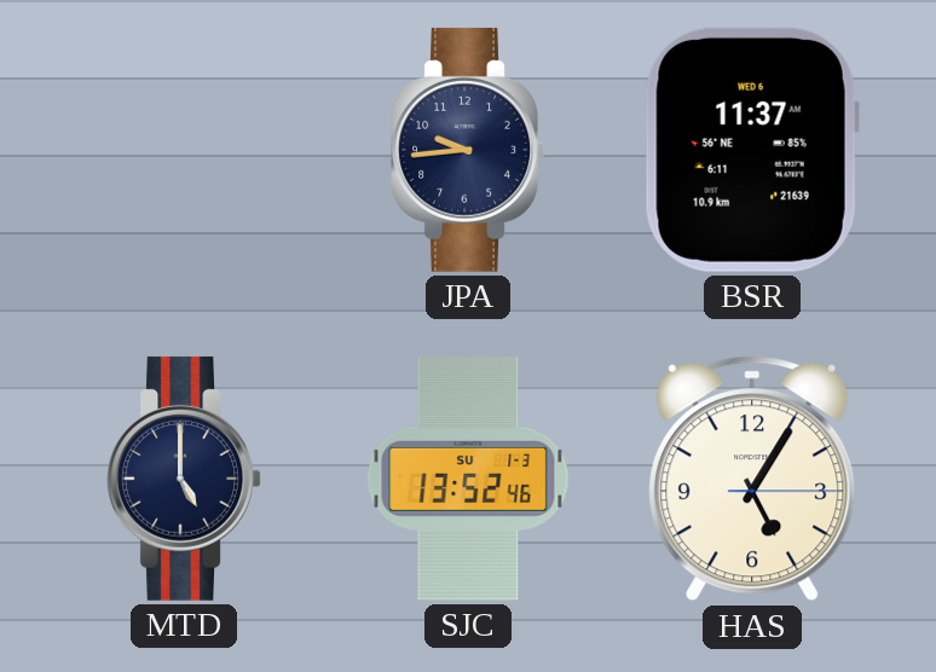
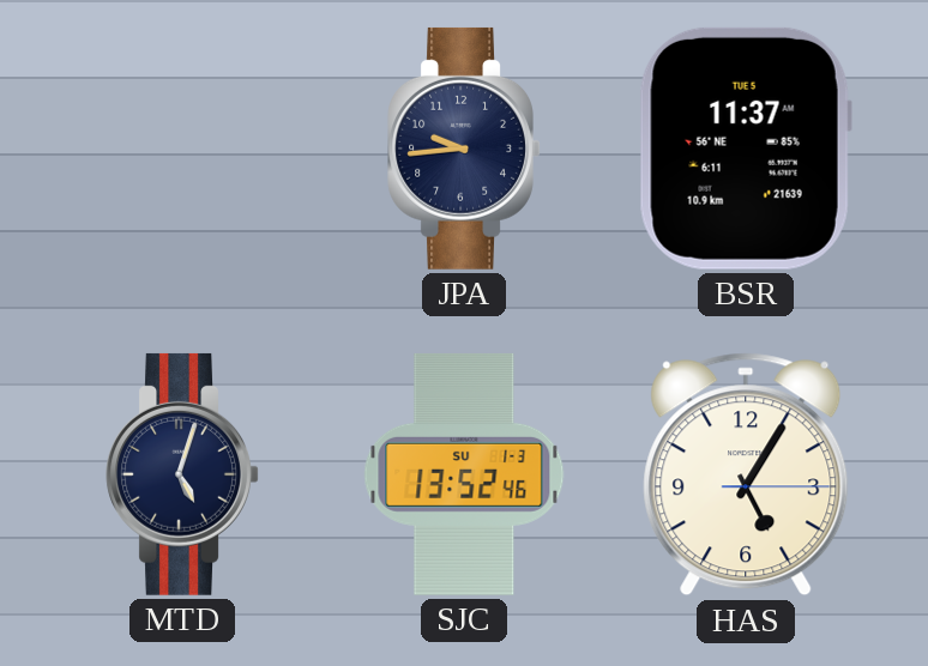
BSR date: WED 6 -> TUE 5
MTD: 5:00 -> 5:03
